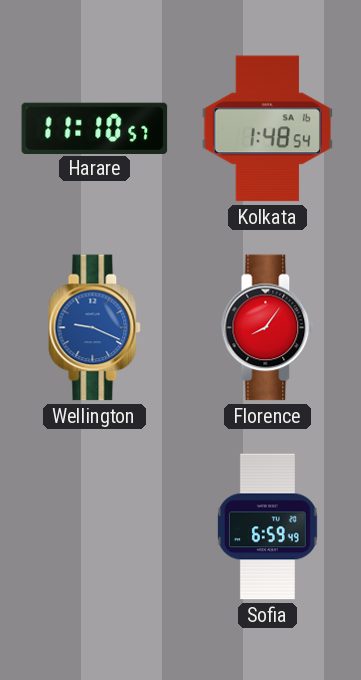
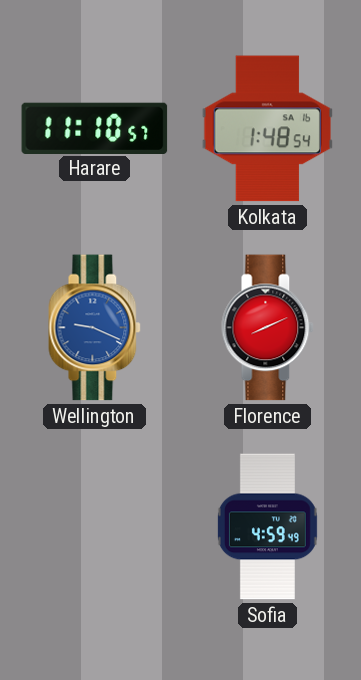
Florence: 8:06 -> 8:11
Sofia: 6:59 -> 4:59
